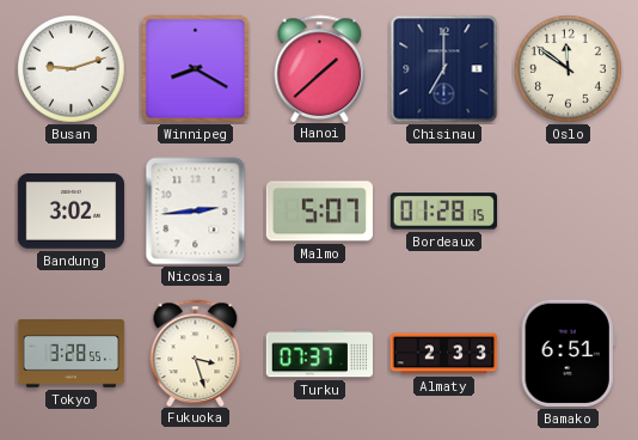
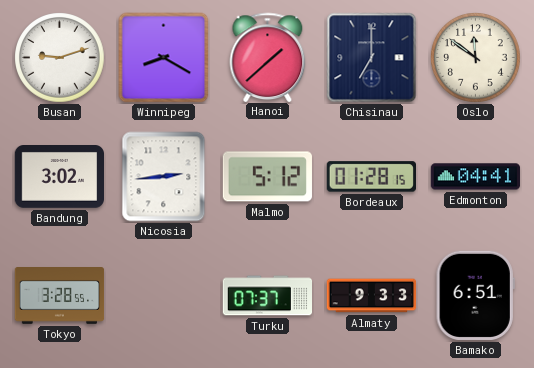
Malmo: 5:07 -> 5:12
Edmonton: none -> 04:41
Fukuoka: 3:27 -> none
Almaty: 2:33 -> 9:33
